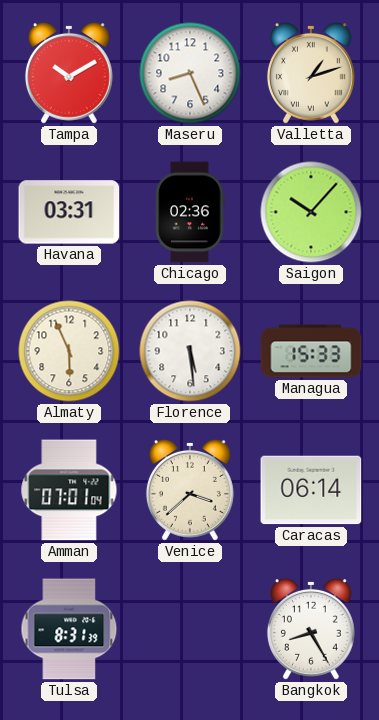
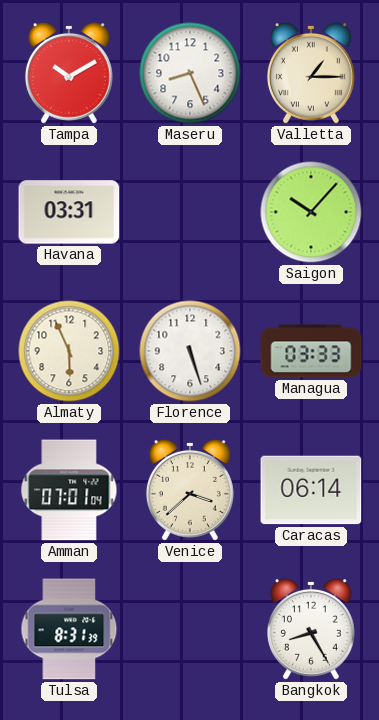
Valletta: 1:12 -> 1:15
Chicago: 02:36 -> none
Florence: 5:29 -> 5:27
Managua: 15:33 -> 03:33
